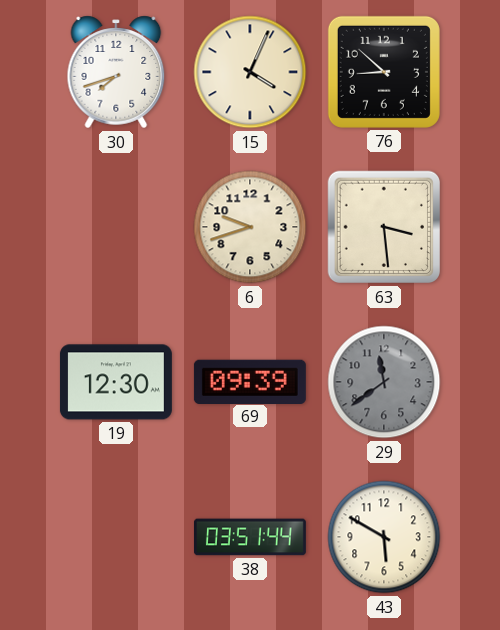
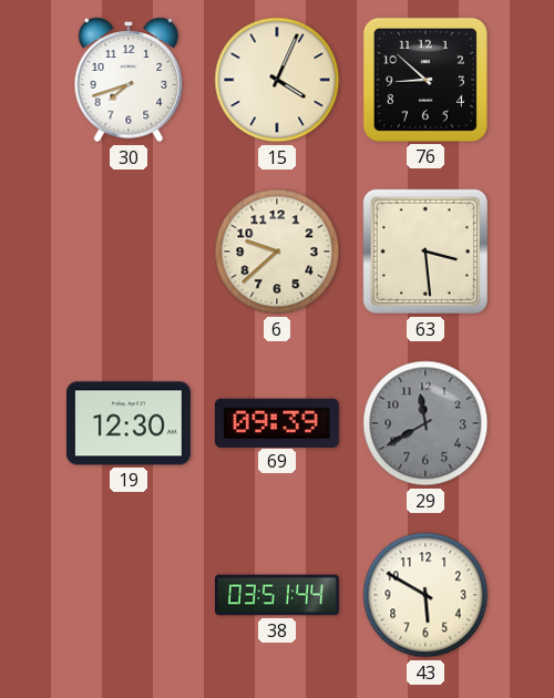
6: 9:42 -> 9:38
29: 11:39 -> 11:40
